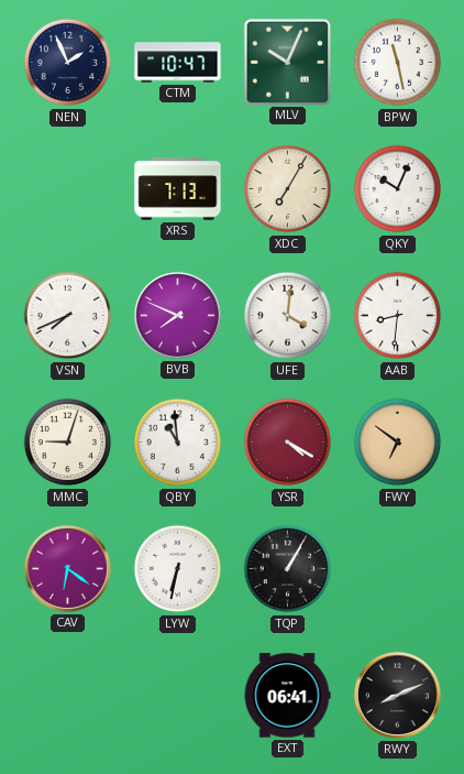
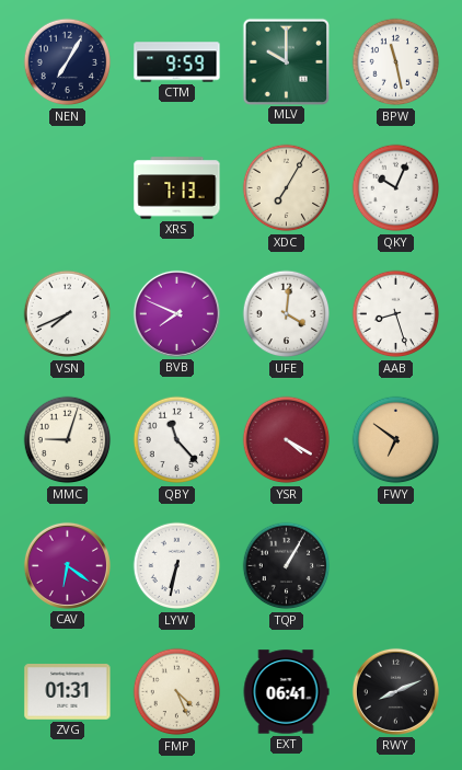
NEN: 1:56 -> 7:05
CTM: 10:47 -> 9:59
MLV: 10:04 -> 10:00
AAB: 8:31 -> 8:27
QBY: 10:59 -> 11:23
ZVG: none -> 01:31
FMP: none -> 4:26
